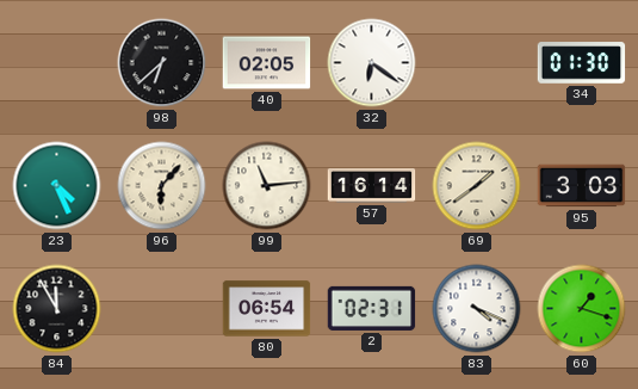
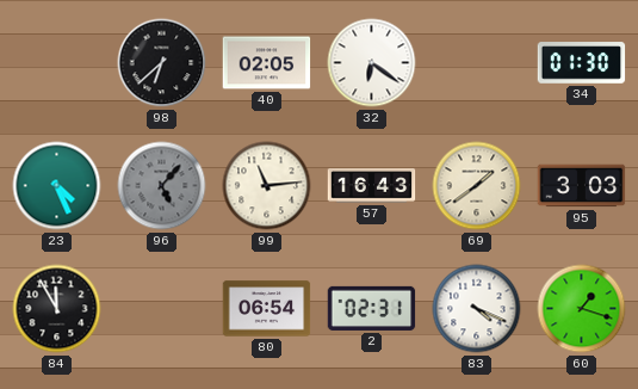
96: 6:07 -> 5:07
96 dial: cream -> grey
57: 16:14 -> 16:43
